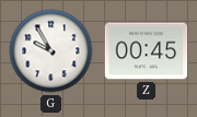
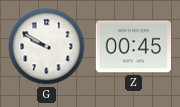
G: 9:55 -> 9:50
